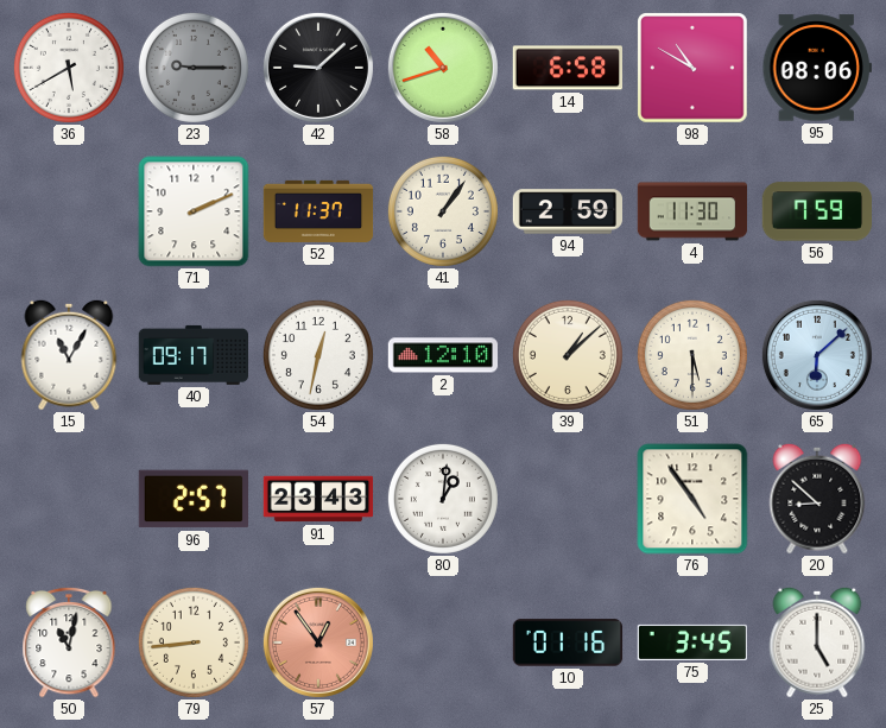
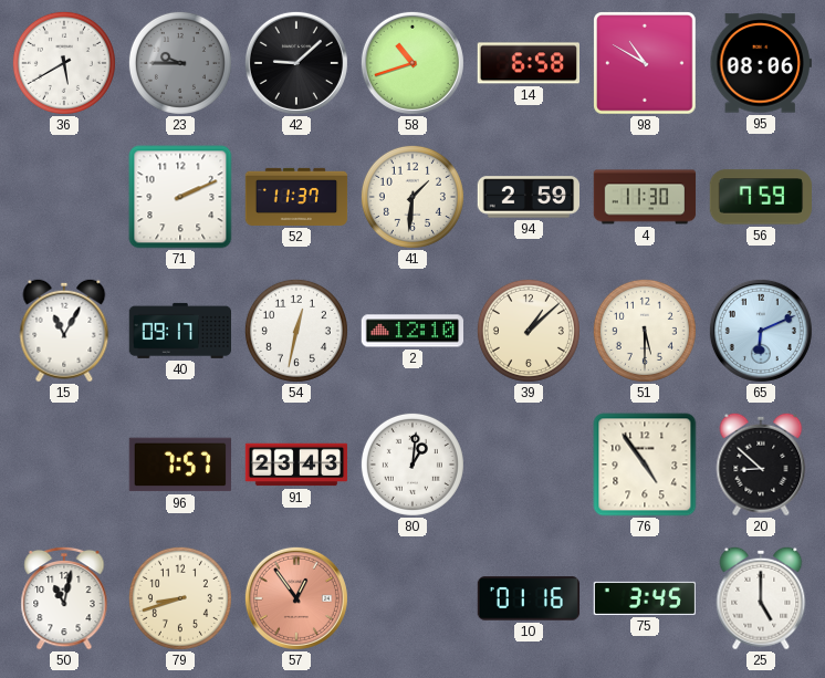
23: 9:15 -> 9:45
41: 1:06 -> 1:31
65: 6:08 -> 6:11
96: 2:57 -> 7:57
79: 8:44 -> 8:42
